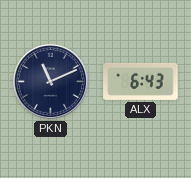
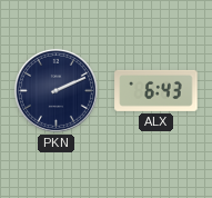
PKN: 11:11 -> 2:11
